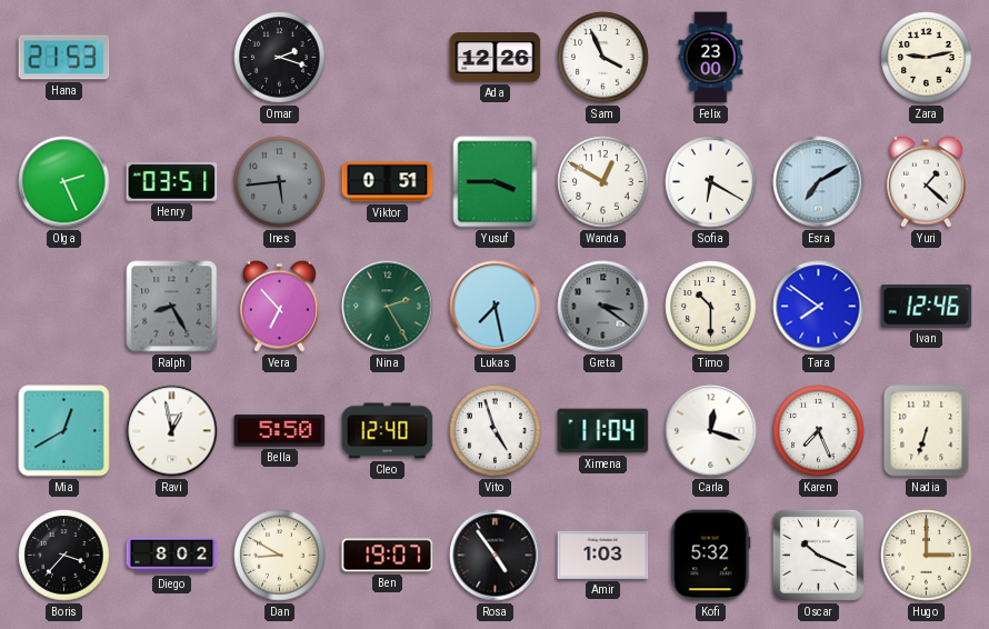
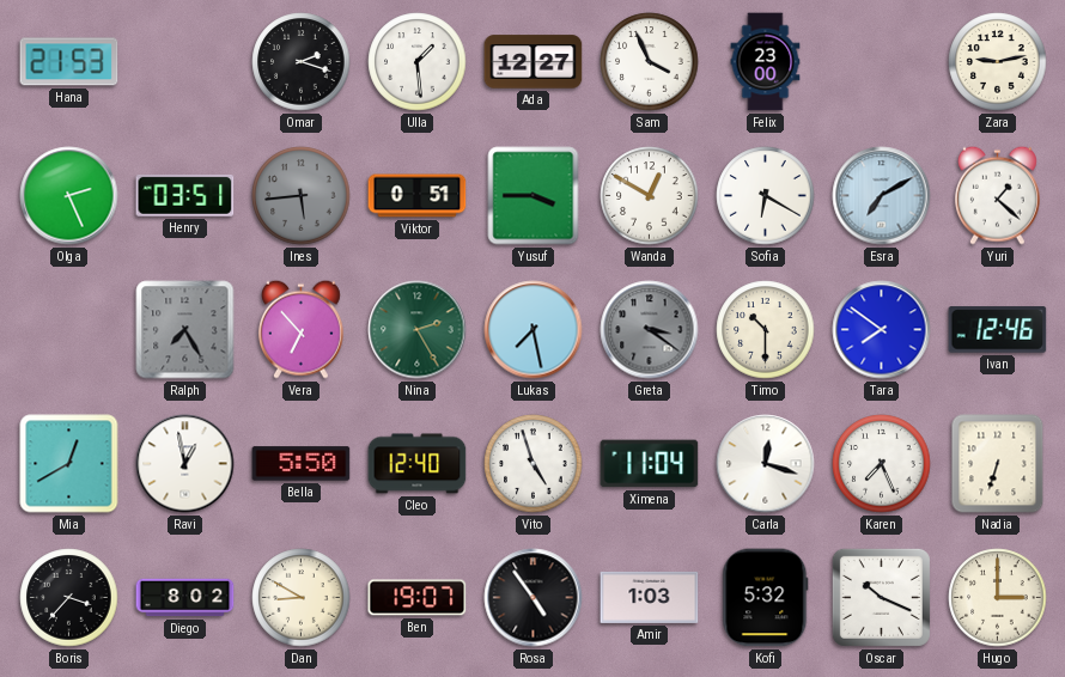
Ulla: none -> 1:29
Ada: 12:26 -> 12:27
Ralph: 8:25 -> 7:25
